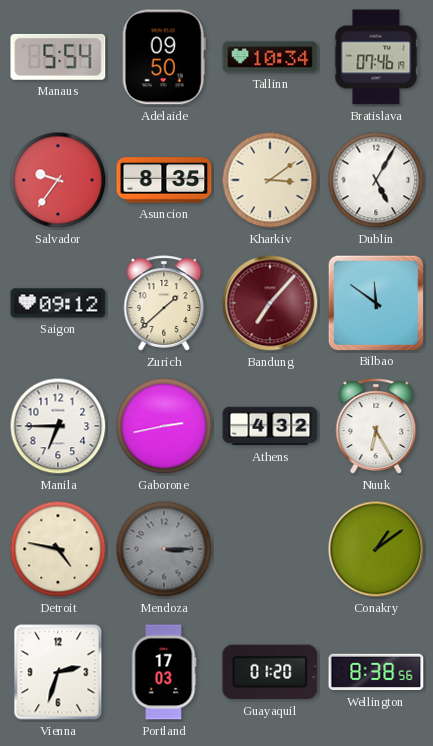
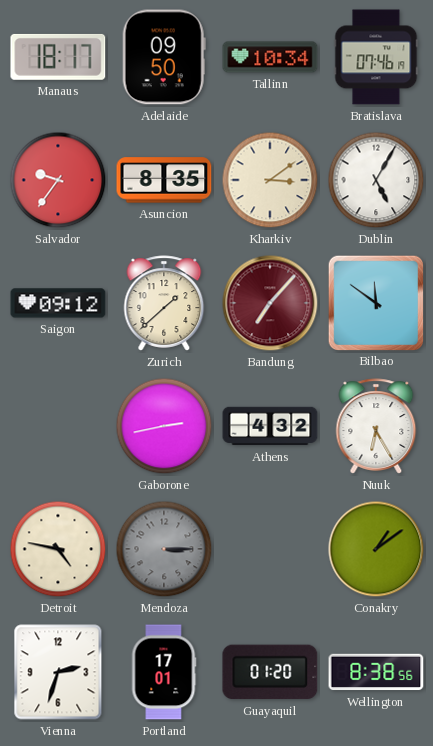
Manaus: 5:54 -> 18:17
Manila: 6:45 -> none
Portland: 17:03 -> 17:01
